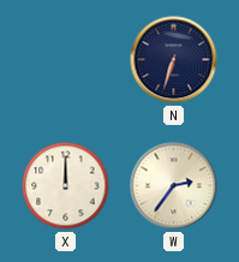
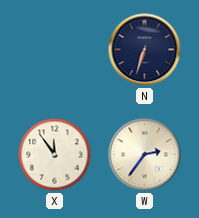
X: 12:00 -> 11:54
